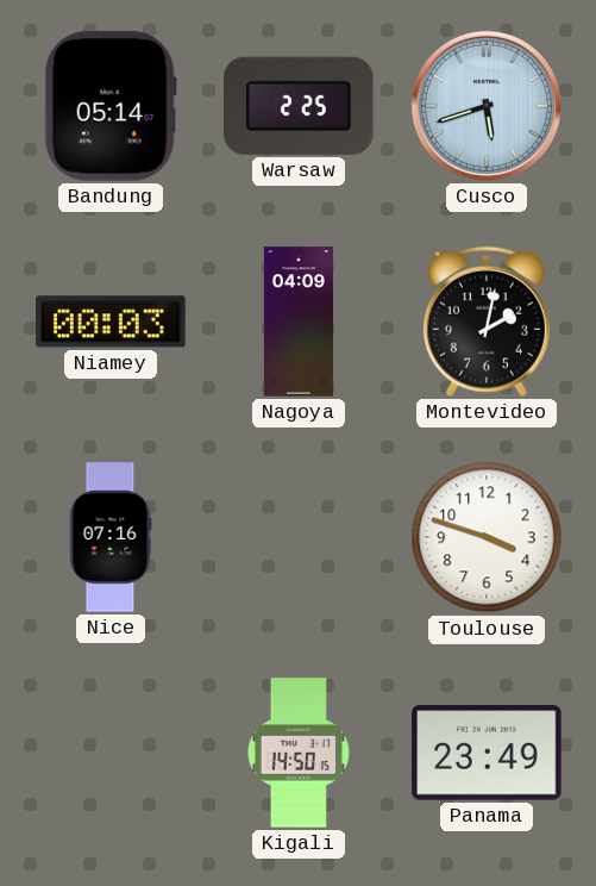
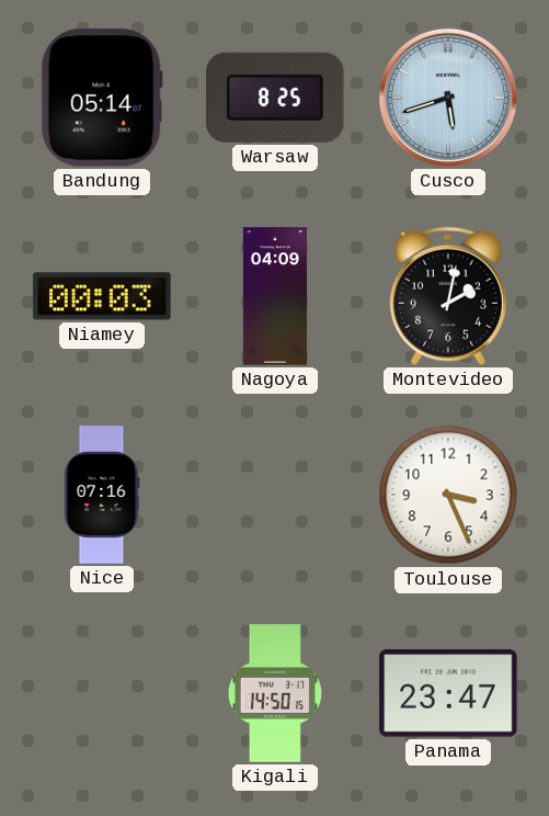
Warsaw: 2:25 -> 8:25
Toulouse: 3:48 -> 3:26
Panama: 23:49 -> 23:47
